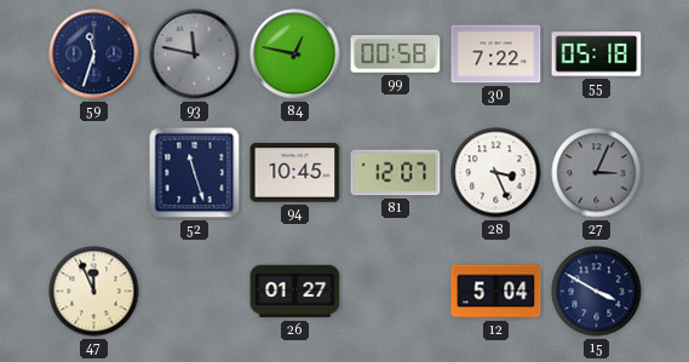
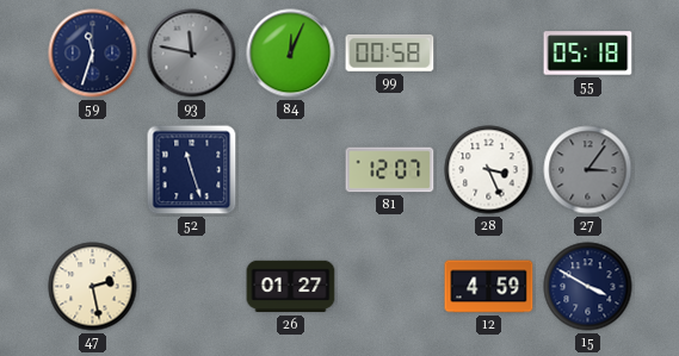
84: 12:47 -> 12:04
30: 7:22 -> none
94: 10:45 -> none
27: 3:04 -> 3:06
47: 11:56 -> 2:28
12: 5:04 -> 4:59
